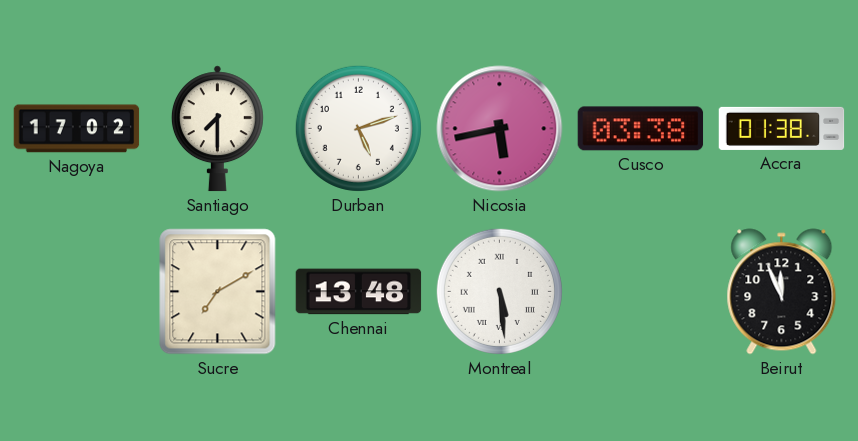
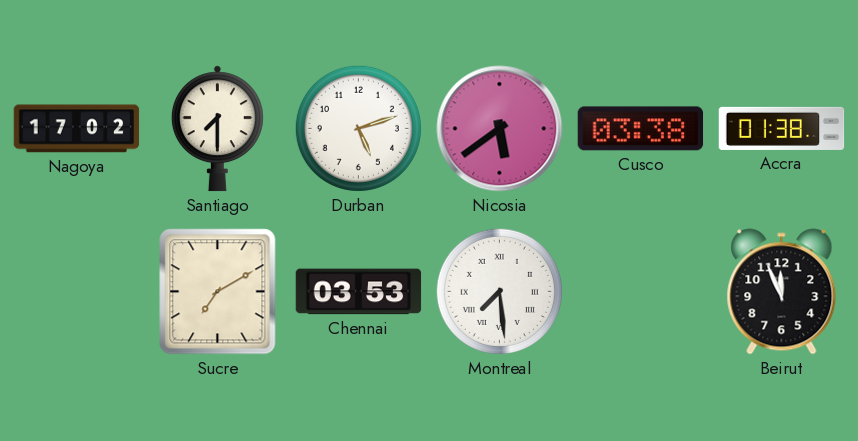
Nicosia: 5:43 -> 5:39
Chennai: 13:48 -> 03:53
Montreal: 5:29 -> 7:29
